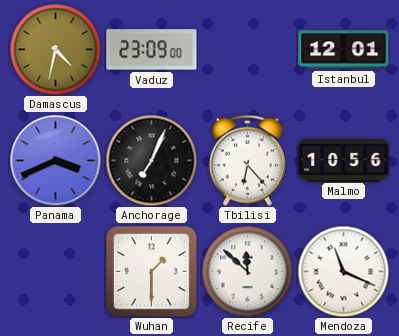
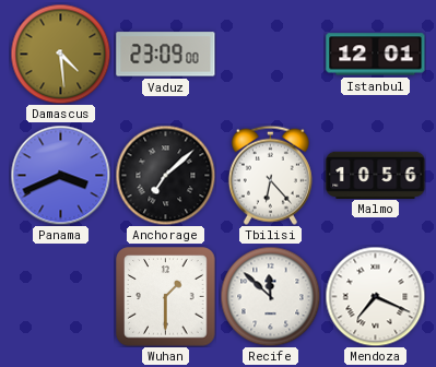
Damascus: 4:32 -> 4:29
Anchorage: 7:04 -> 7:08
Mendoza: 11:19 -> 7:19
